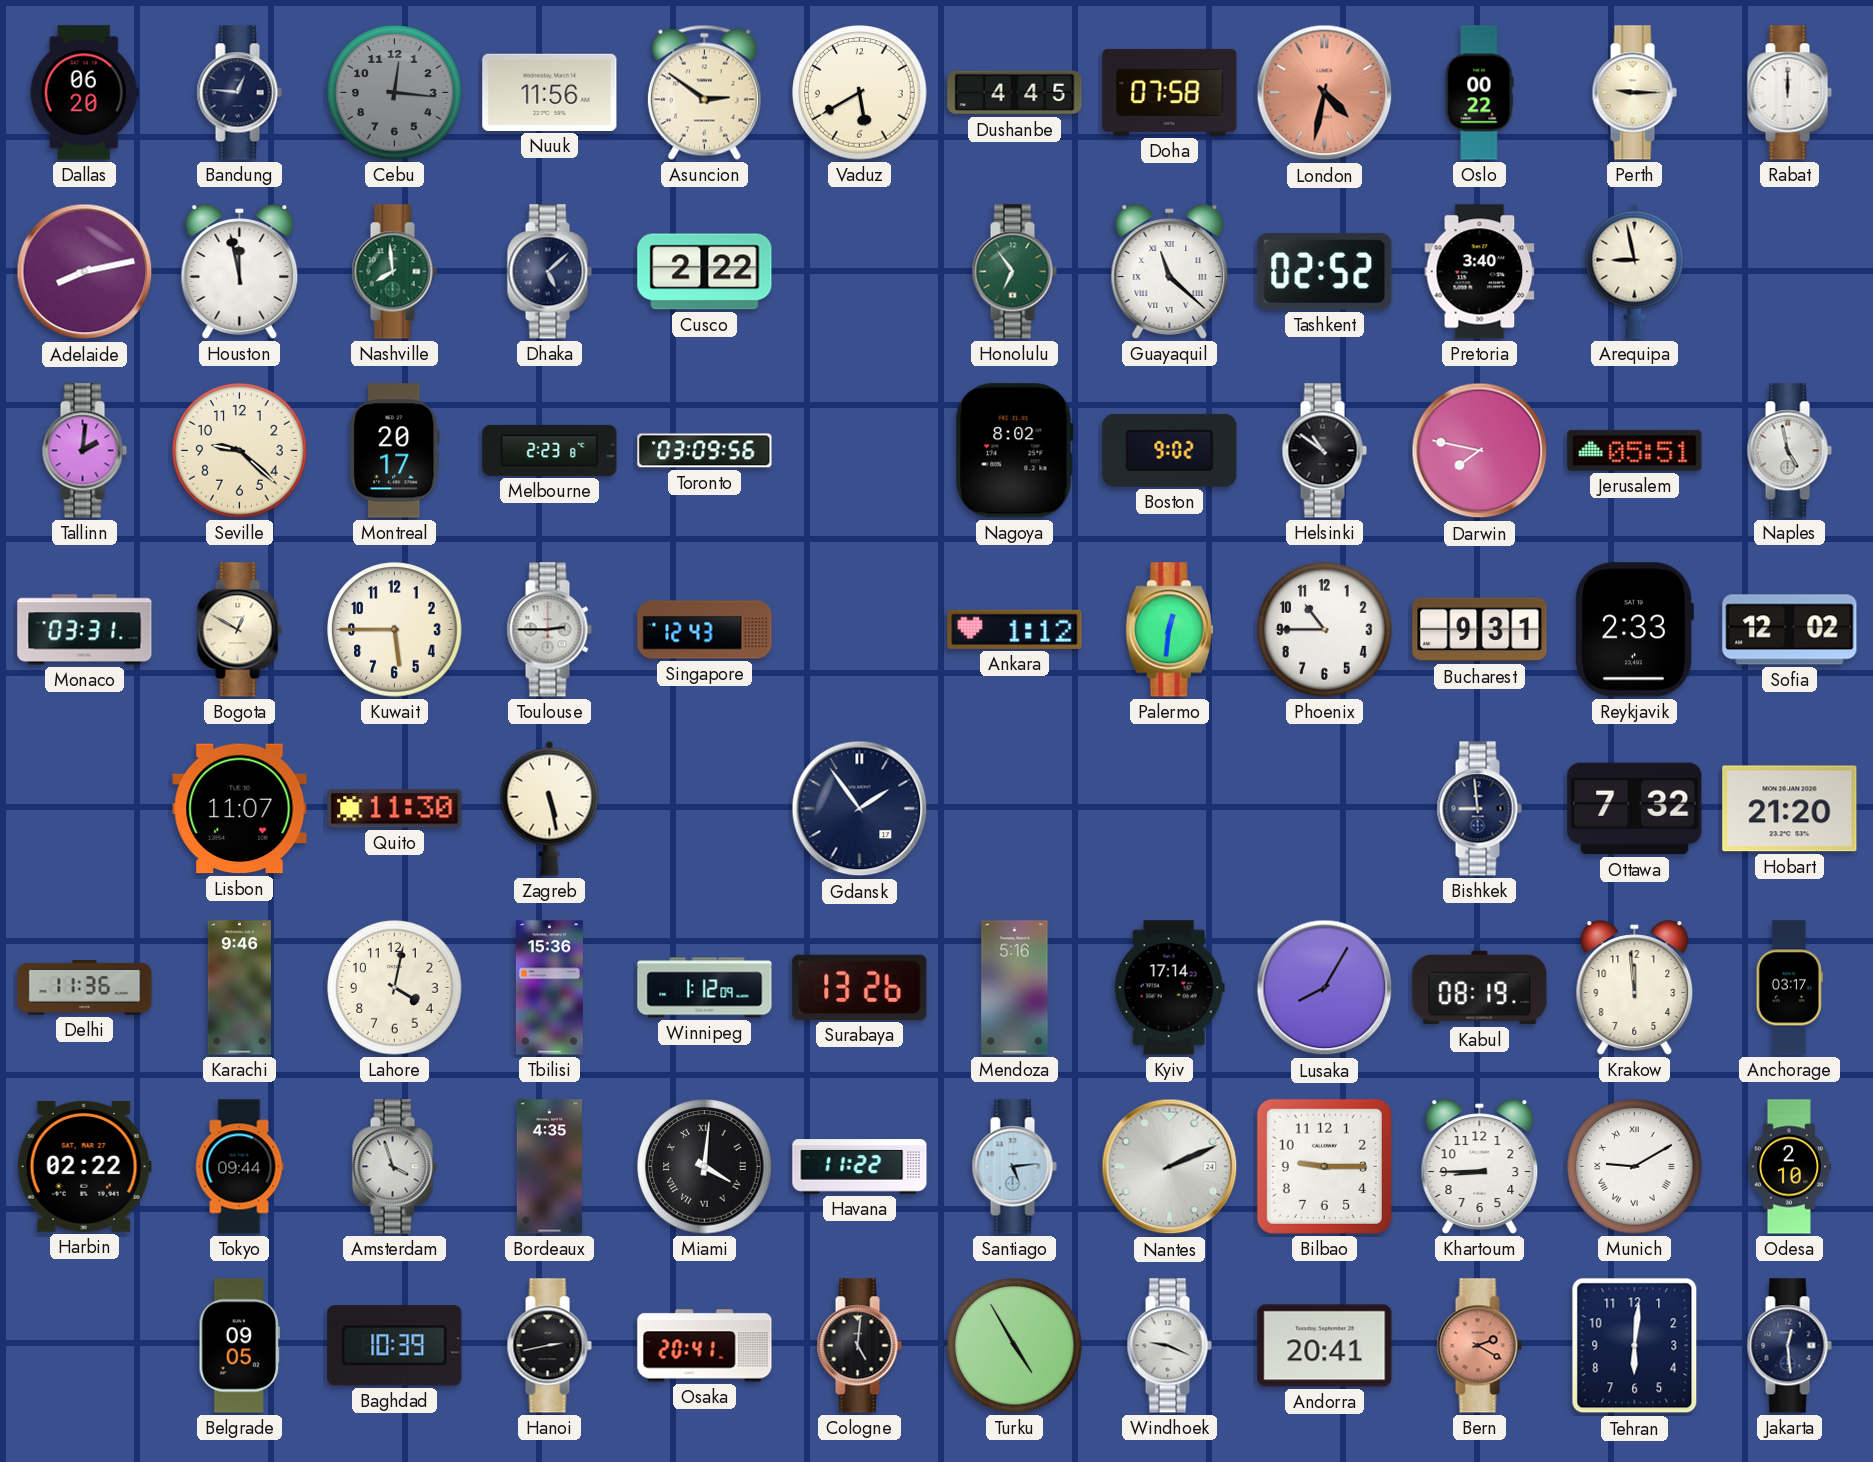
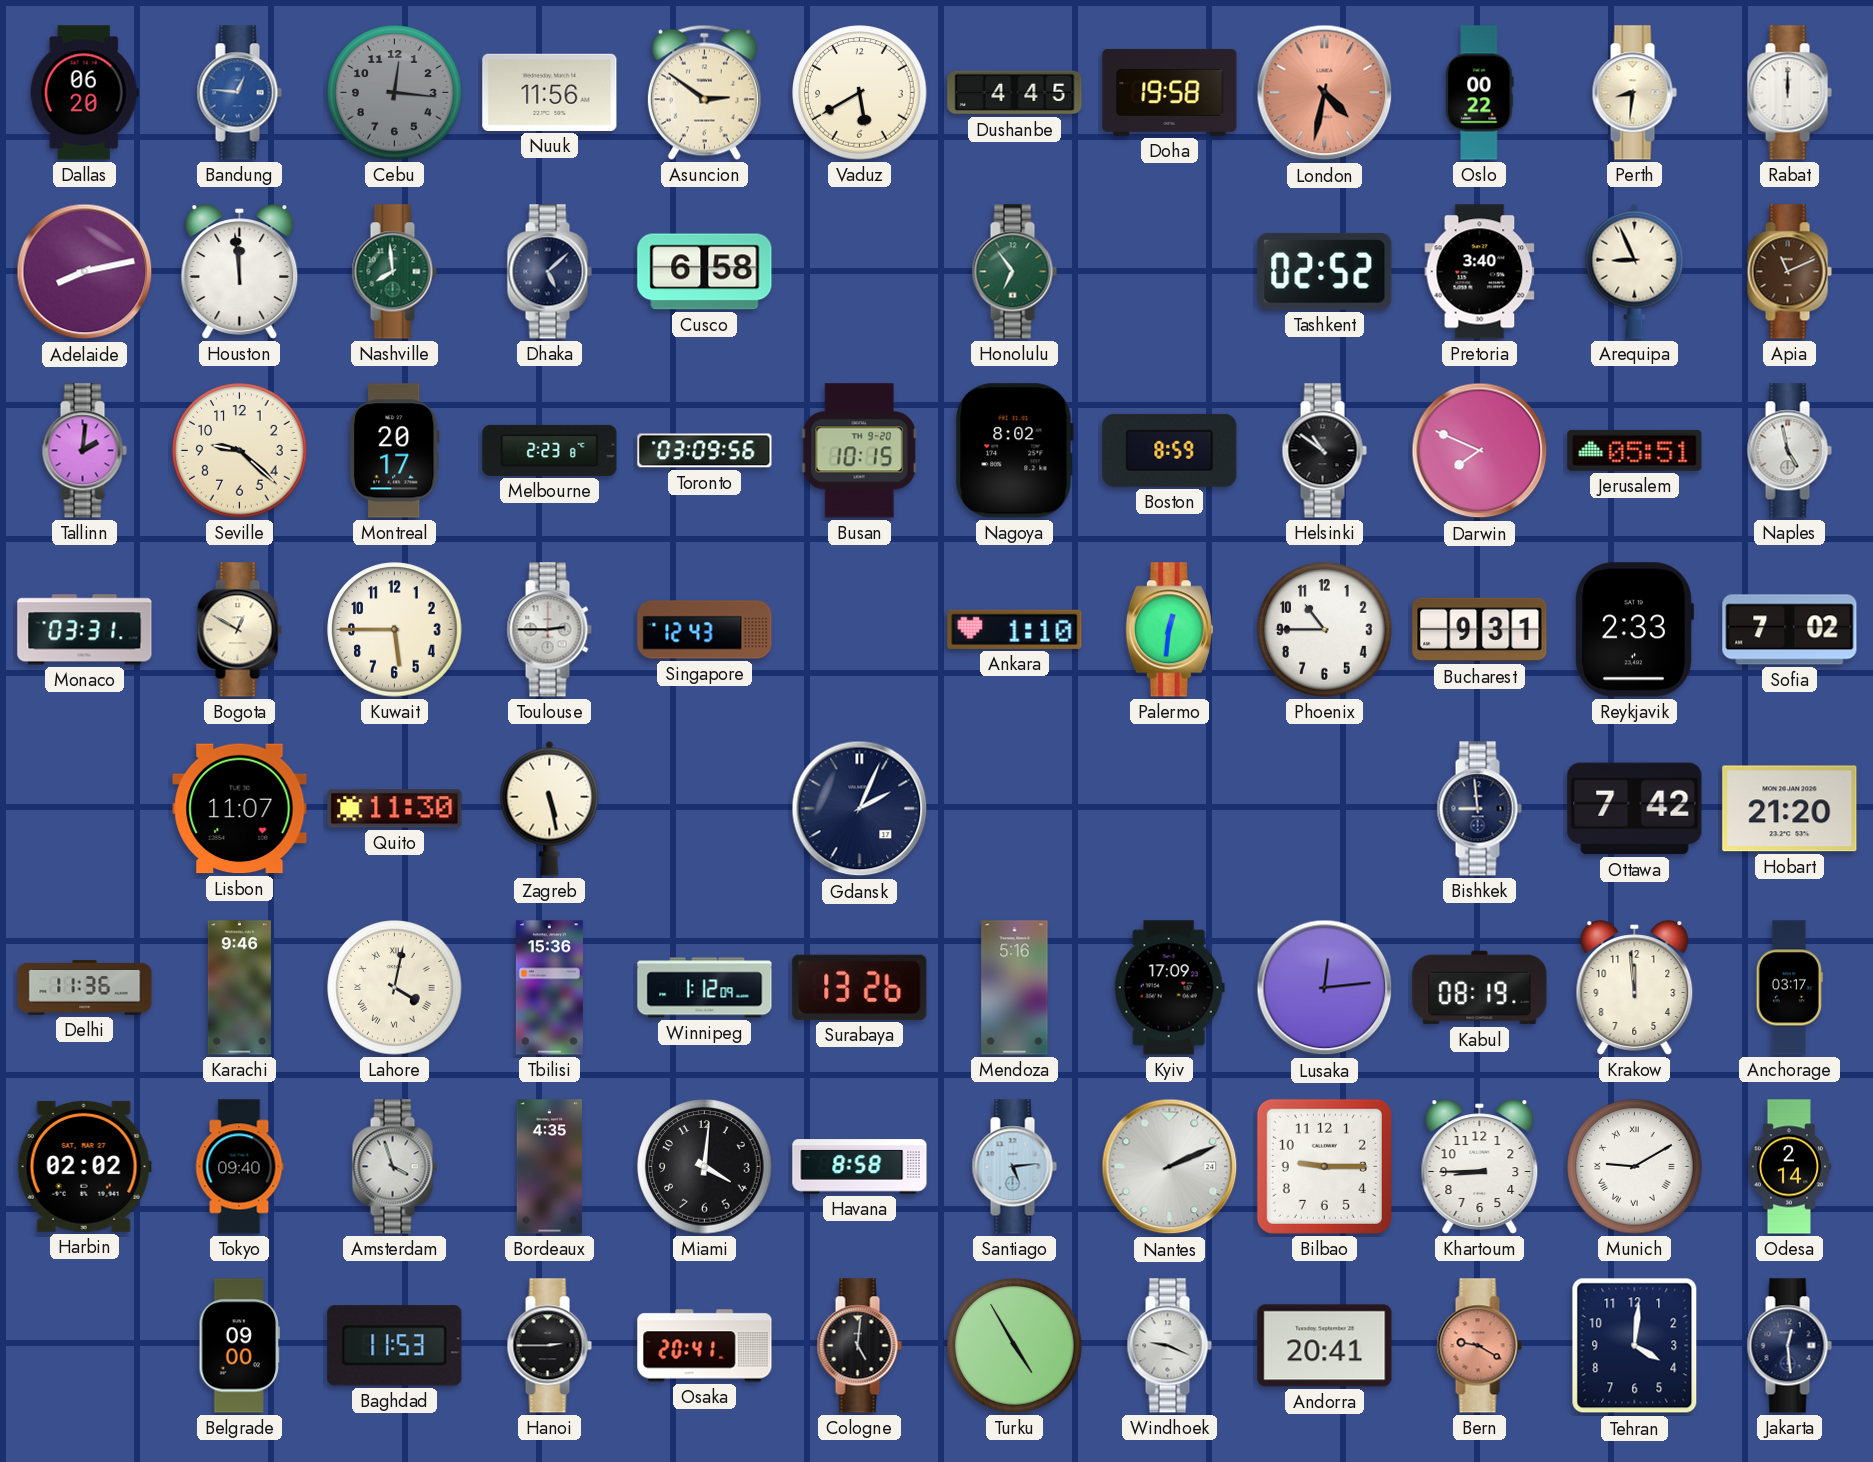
Bandung dial: navy -> blue
Doha: 07:58 -> 19:58
Perth: 9:15 -> 8:31
Houston: 11:58 -> 11:59
Cusco: 2:22 -> 6:58
Guayaquil: 11:22 -> none
Arequipa: 8:58 -> 8:56
Apia: none -> 11:11
Busan: none -> 10:15
Boston: 9:02 -> 8:59
Darwin: 7:47 -> 7:49
Ankara: 1:12 -> 1:10
Sofia: 12:02 -> 7:02
Gdansk: 1:54 -> 2:04
Ottawa: 7:32 -> 7:42
Lahore numerals: Arabic -> Roman
Kyiv: 17:14 -> 17:09
Lusaka: 8:05 -> 12:14
Harbin: 02:22 -> 02:02
Tokyo: 09:44 -> 09:40
Miami numerals: Roman -> Arabic
Havana: 11:22 -> 8:58
Odesa: 2:10 -> 2:14
Belgrade: 09:05 -> 09:00
Baghdad: 10:39 -> 11:53
Hanoi: 2:43 -> 2:45
Bern: 2:20 -> 9:20
Tehran: 6:01 -> 4:01
